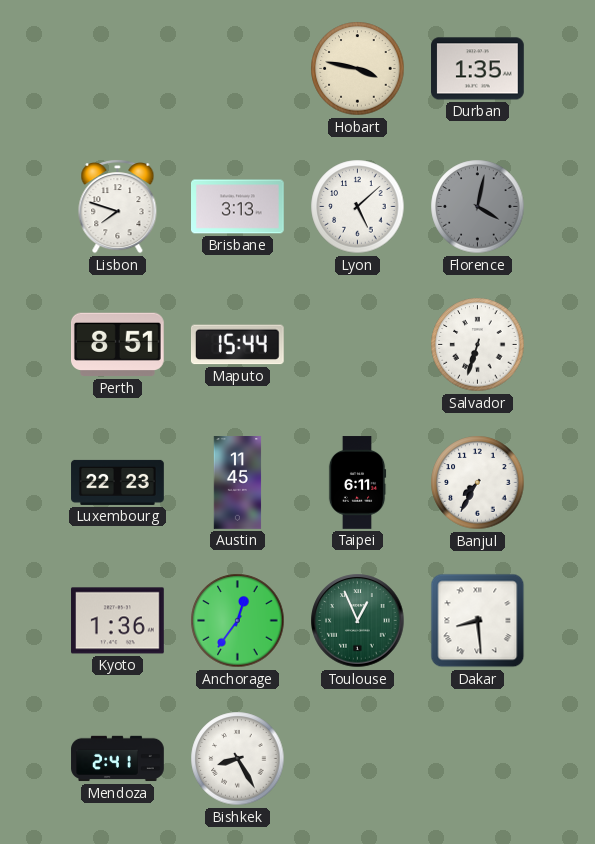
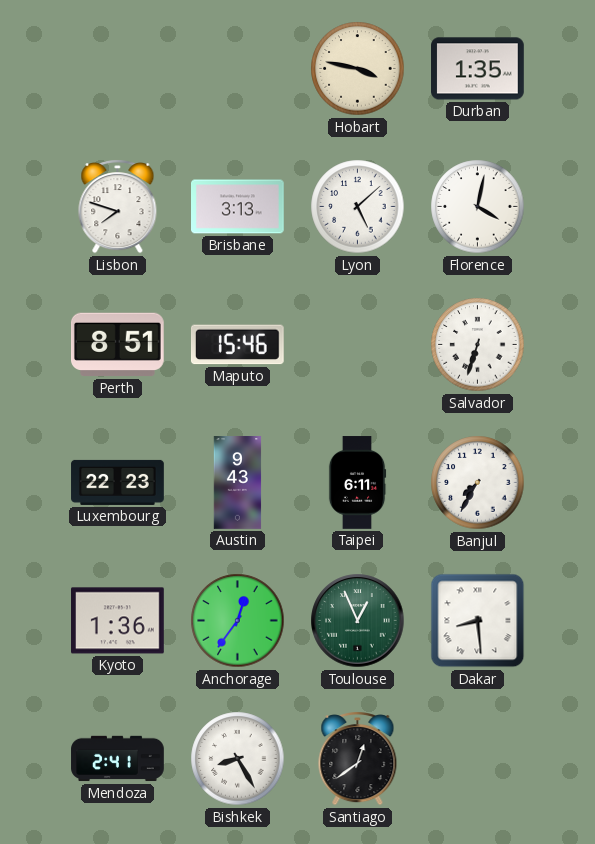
Florence dial: grey -> white
Maputo: 15:44 -> 15:46
Austin: 11:45 -> 9:43
Santiago: none -> 12:39
